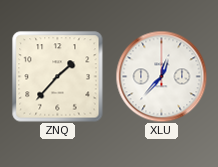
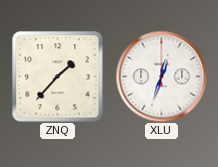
XLU: 12:37 -> 12:33
